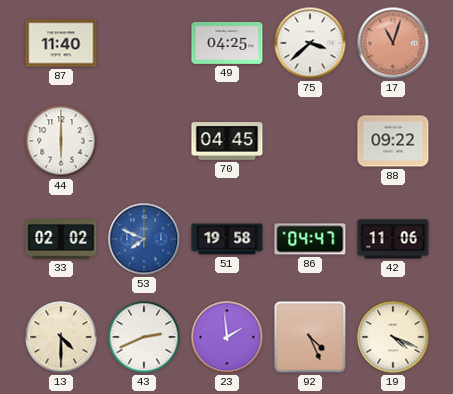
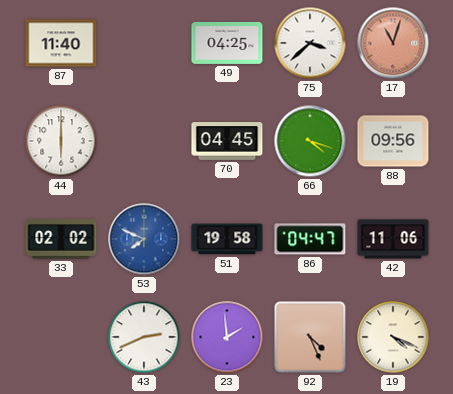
66: none -> 4:18
88: 09:22 -> 09:56
13: 4:30 -> none
